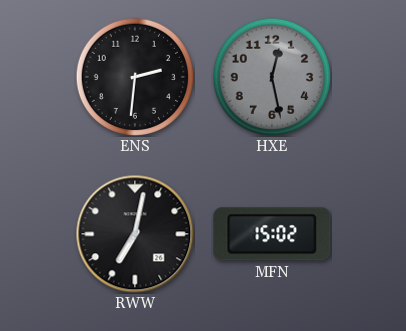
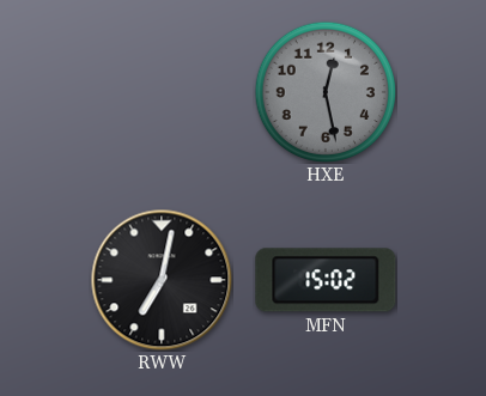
ENS: 2:31 -> none
